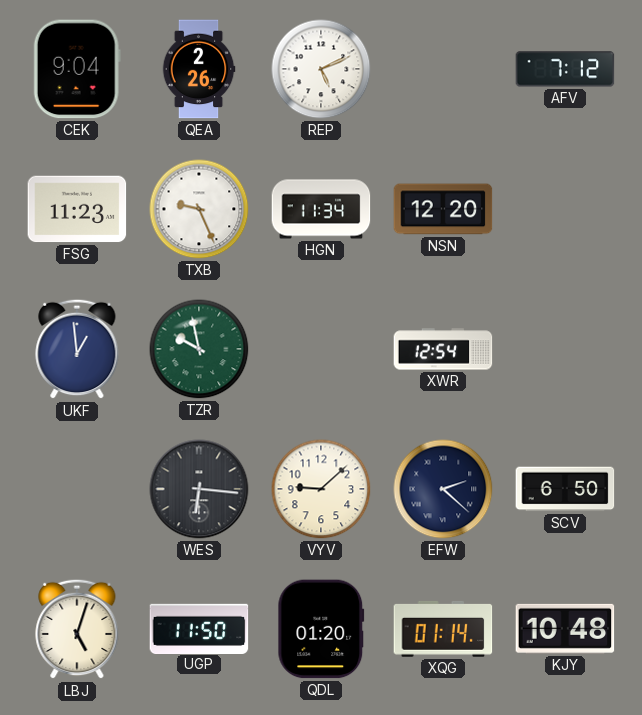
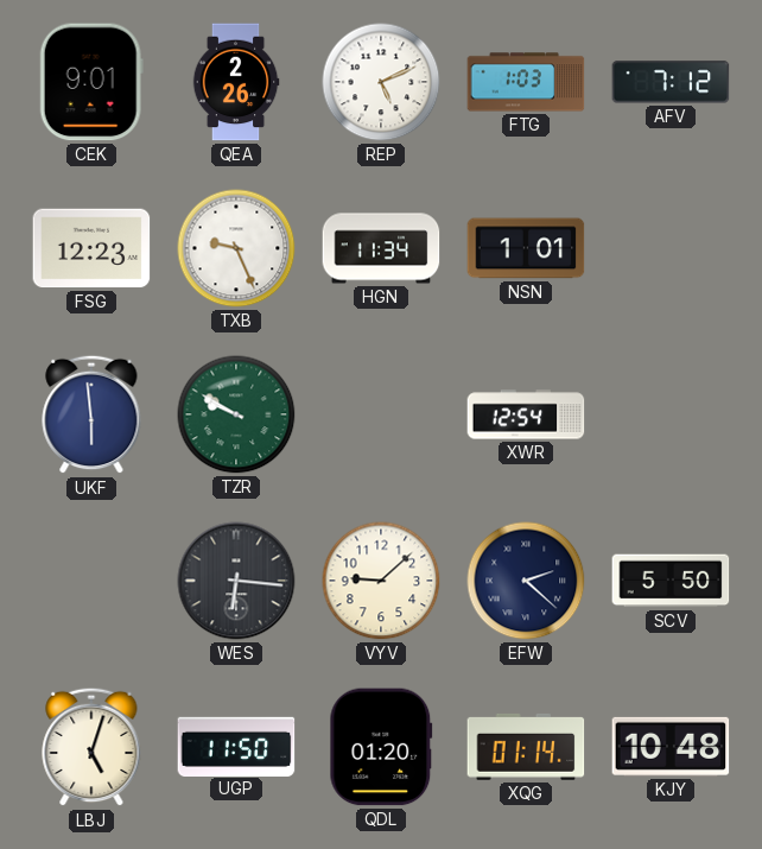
CEK: 9:04 -> 9:01
FTG: none -> 1:03
FSG: 11:23 -> 12:23
NSN: 12:20 -> 1:01
UKF: 12:59 -> 5:59
TZR: 9:58 -> 9:50
SCV: 6:50 -> 5:50
